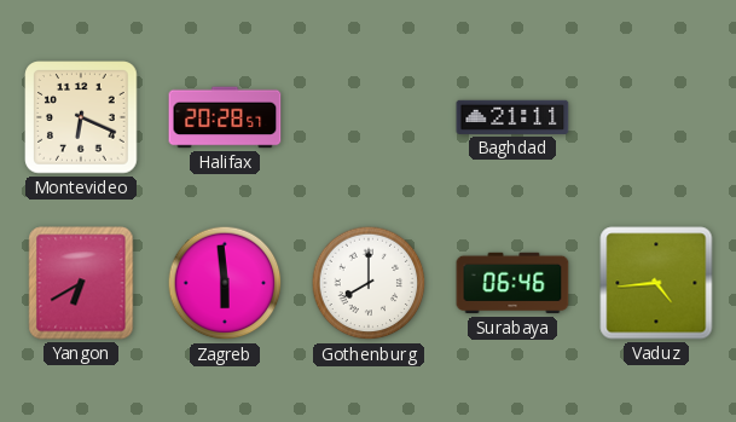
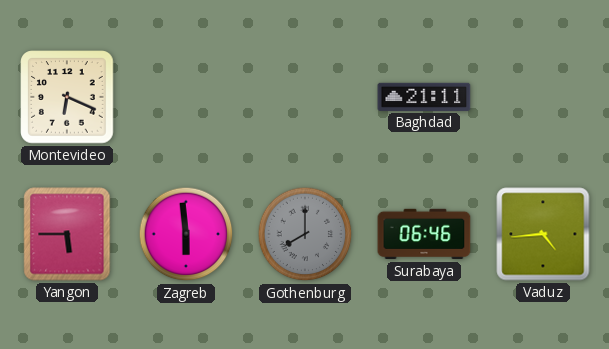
Halifax: 20:28 -> none
Yangon: 6:40 -> 5:45
Gothenburg dial: white -> grey
